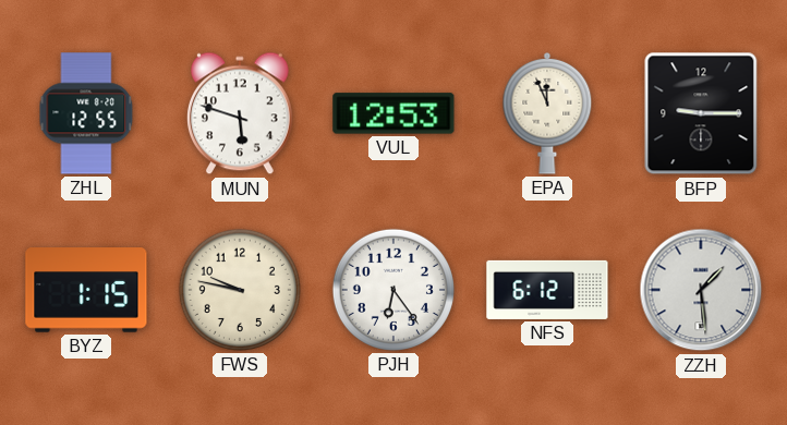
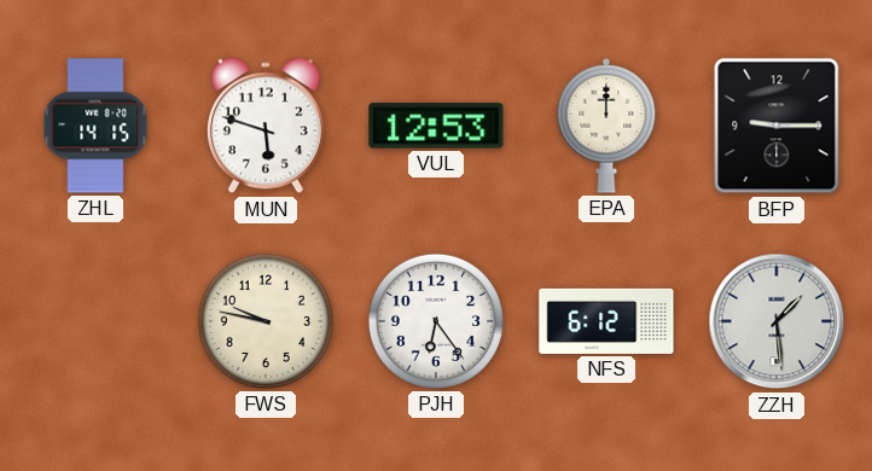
ZHL: 12:55 -> 14:15
EPA: 11:56 -> 12:00
BYZ: 1:15 -> none
